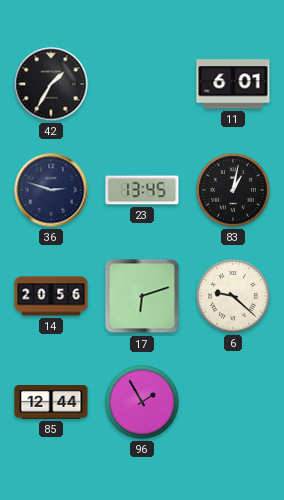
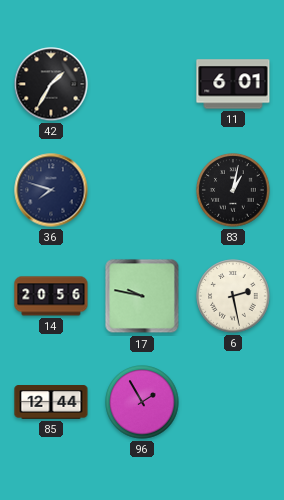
36: 2:48 -> 7:48
23: 13:45 -> none
17: 6:12 -> 9:47
6: 9:22 -> 2:28
